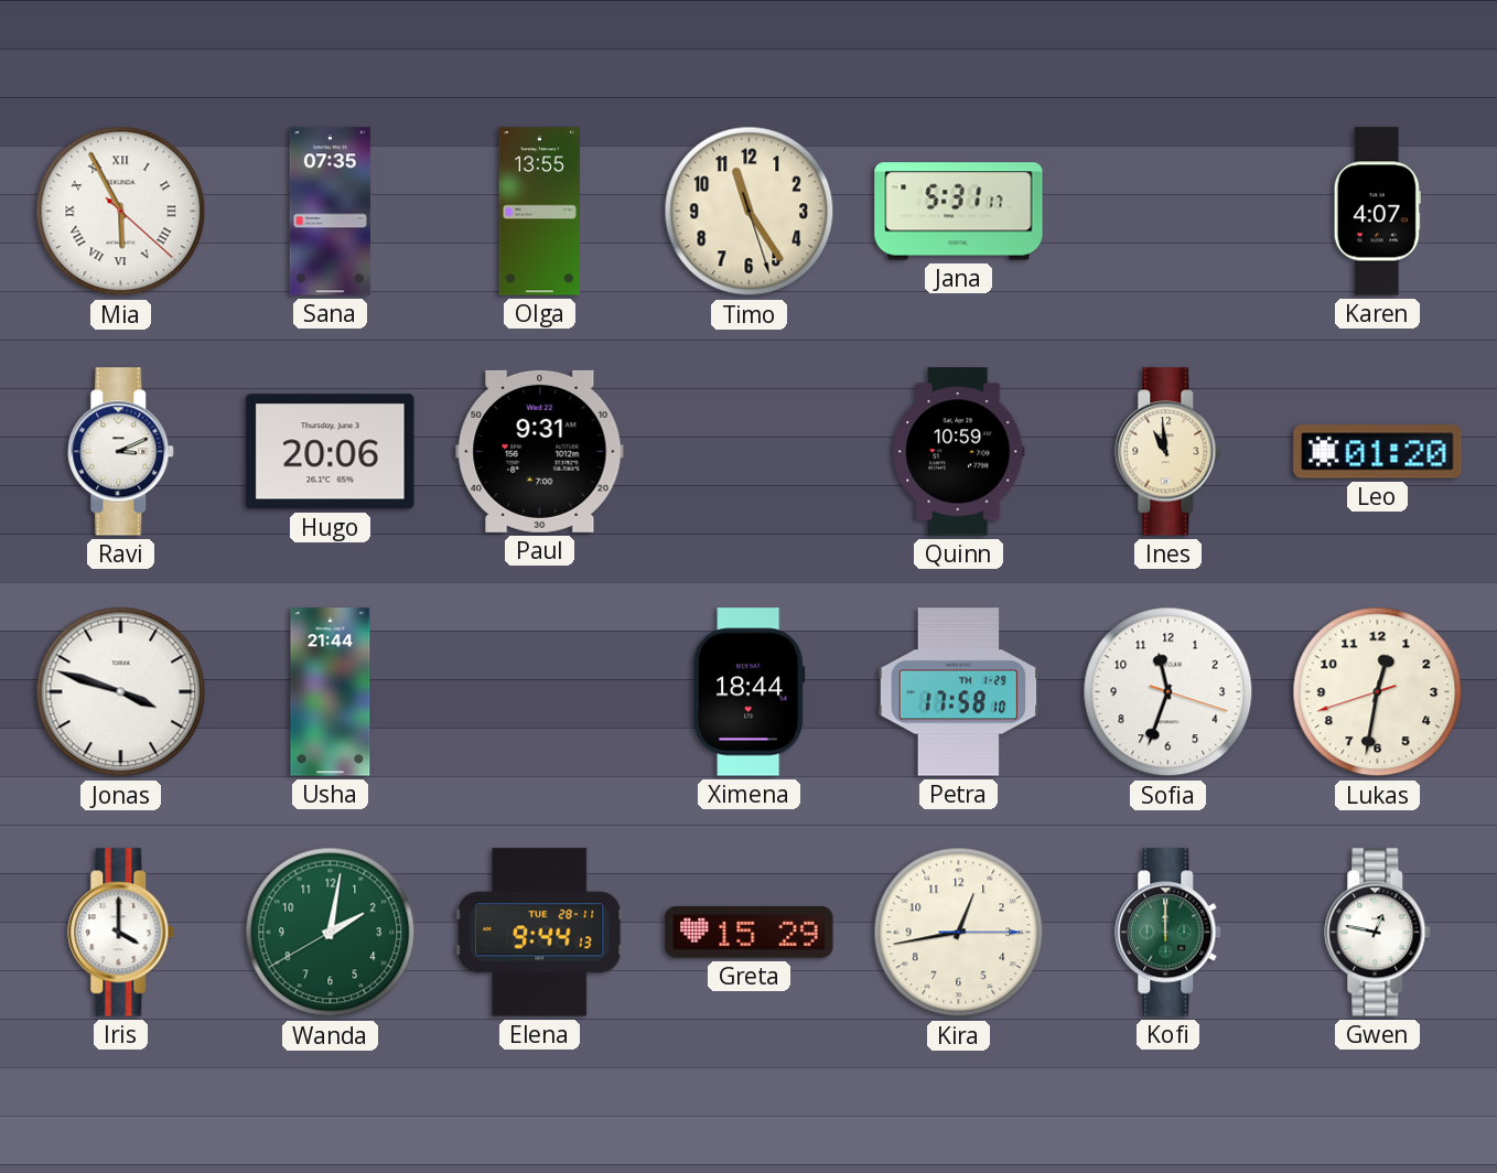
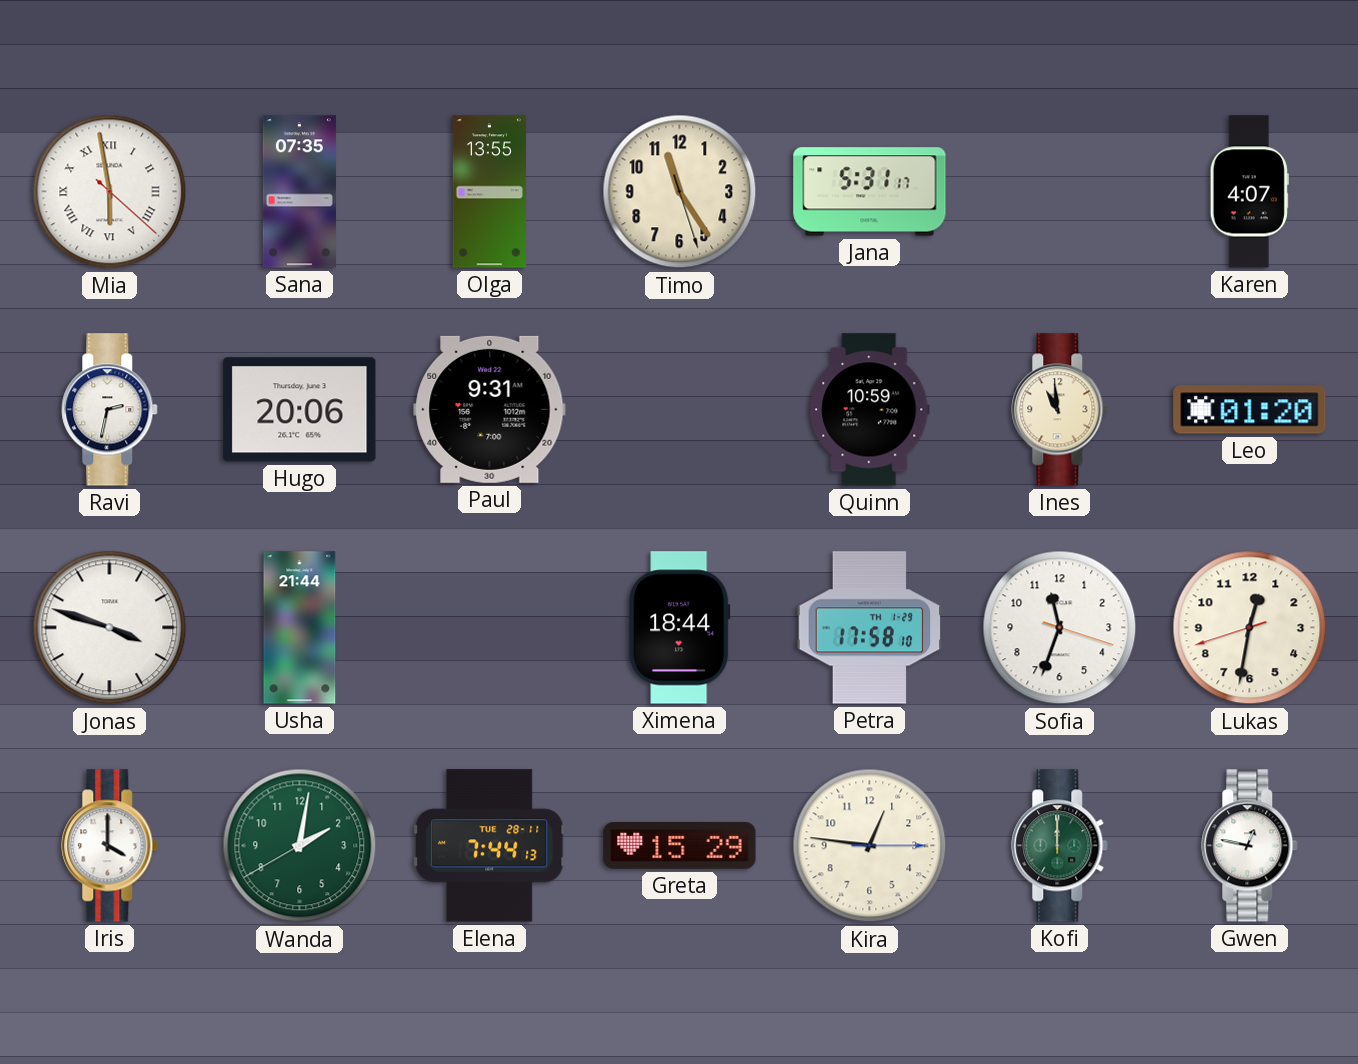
Mia: 5:55 -> 5:58
Ravi: 3:11 -> 2:32
Elena: 9:44 -> 7:44
Kira: 12:43 -> 12:46
